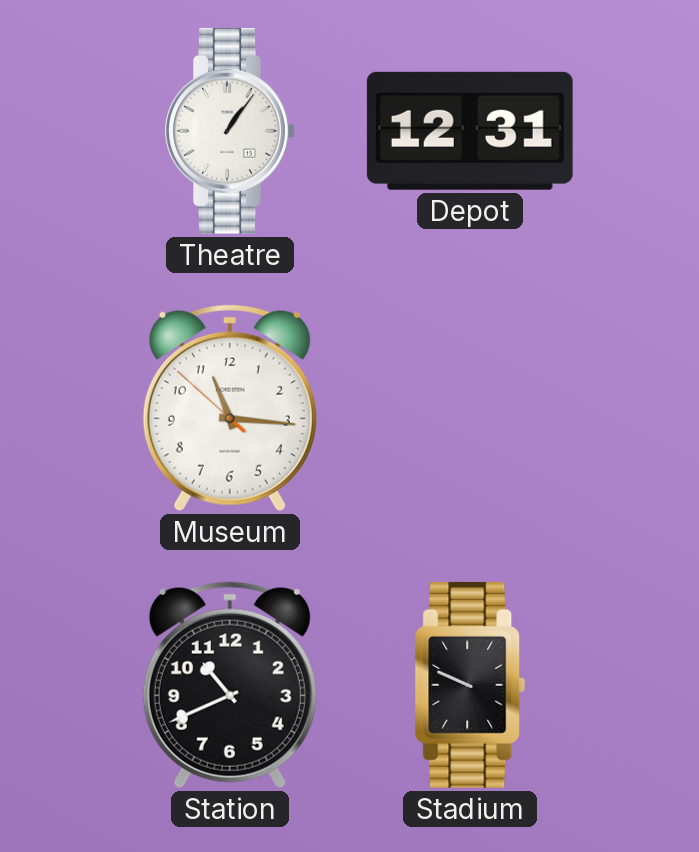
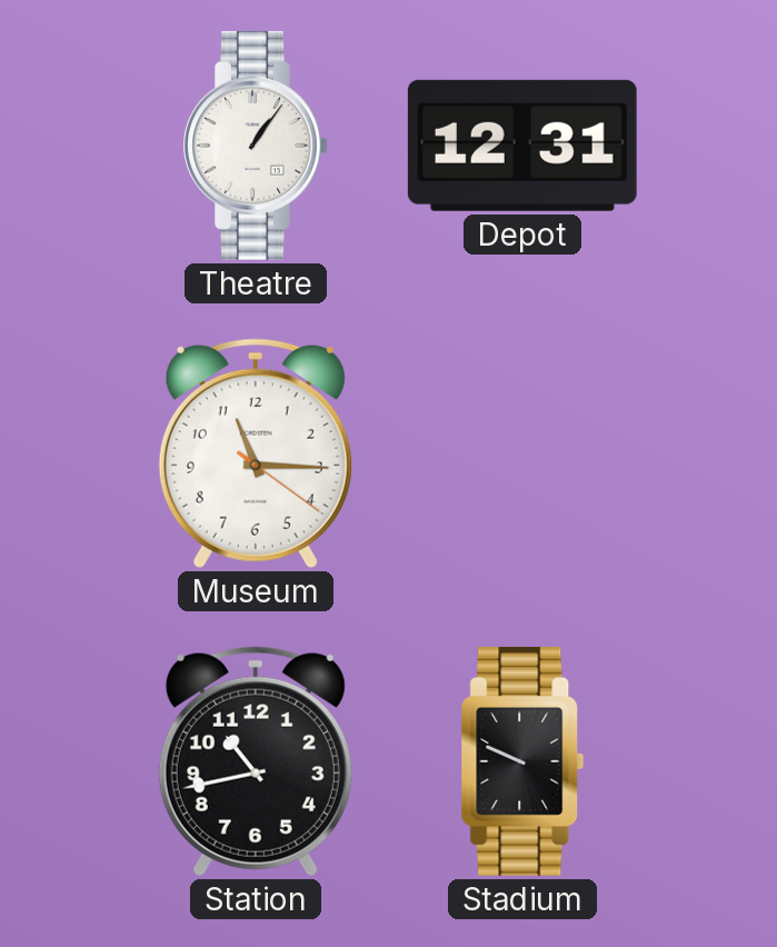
Museum: 11:15:52 -> 11:15:21
Station: 10:41 -> 10:43
